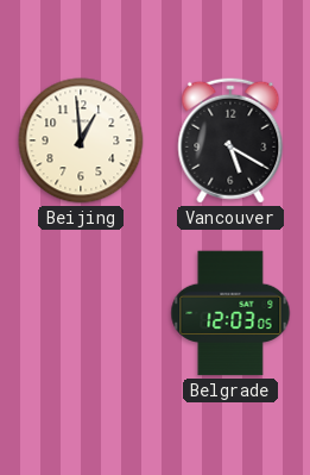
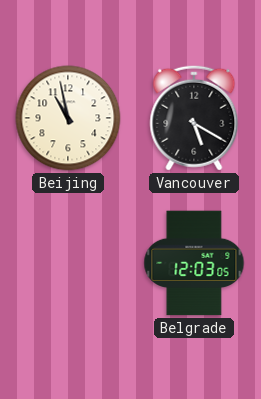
Beijing: 12:59 -> 10:58
